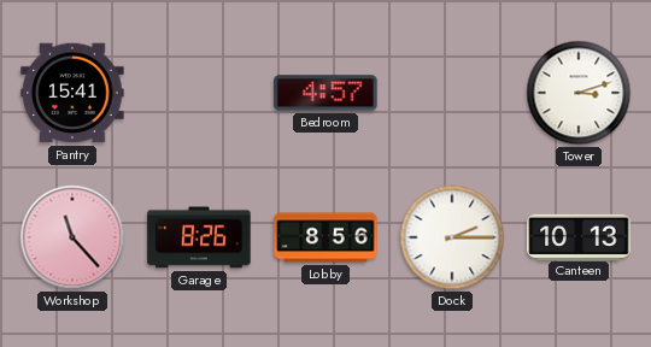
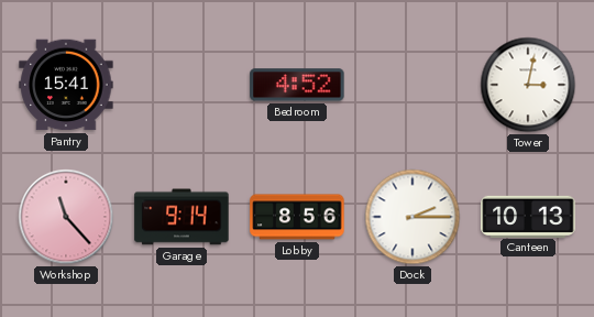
Bedroom: 4:57 -> 4:52
Tower: 3:12 -> 3:02
Garage: 8:26 -> 9:14
